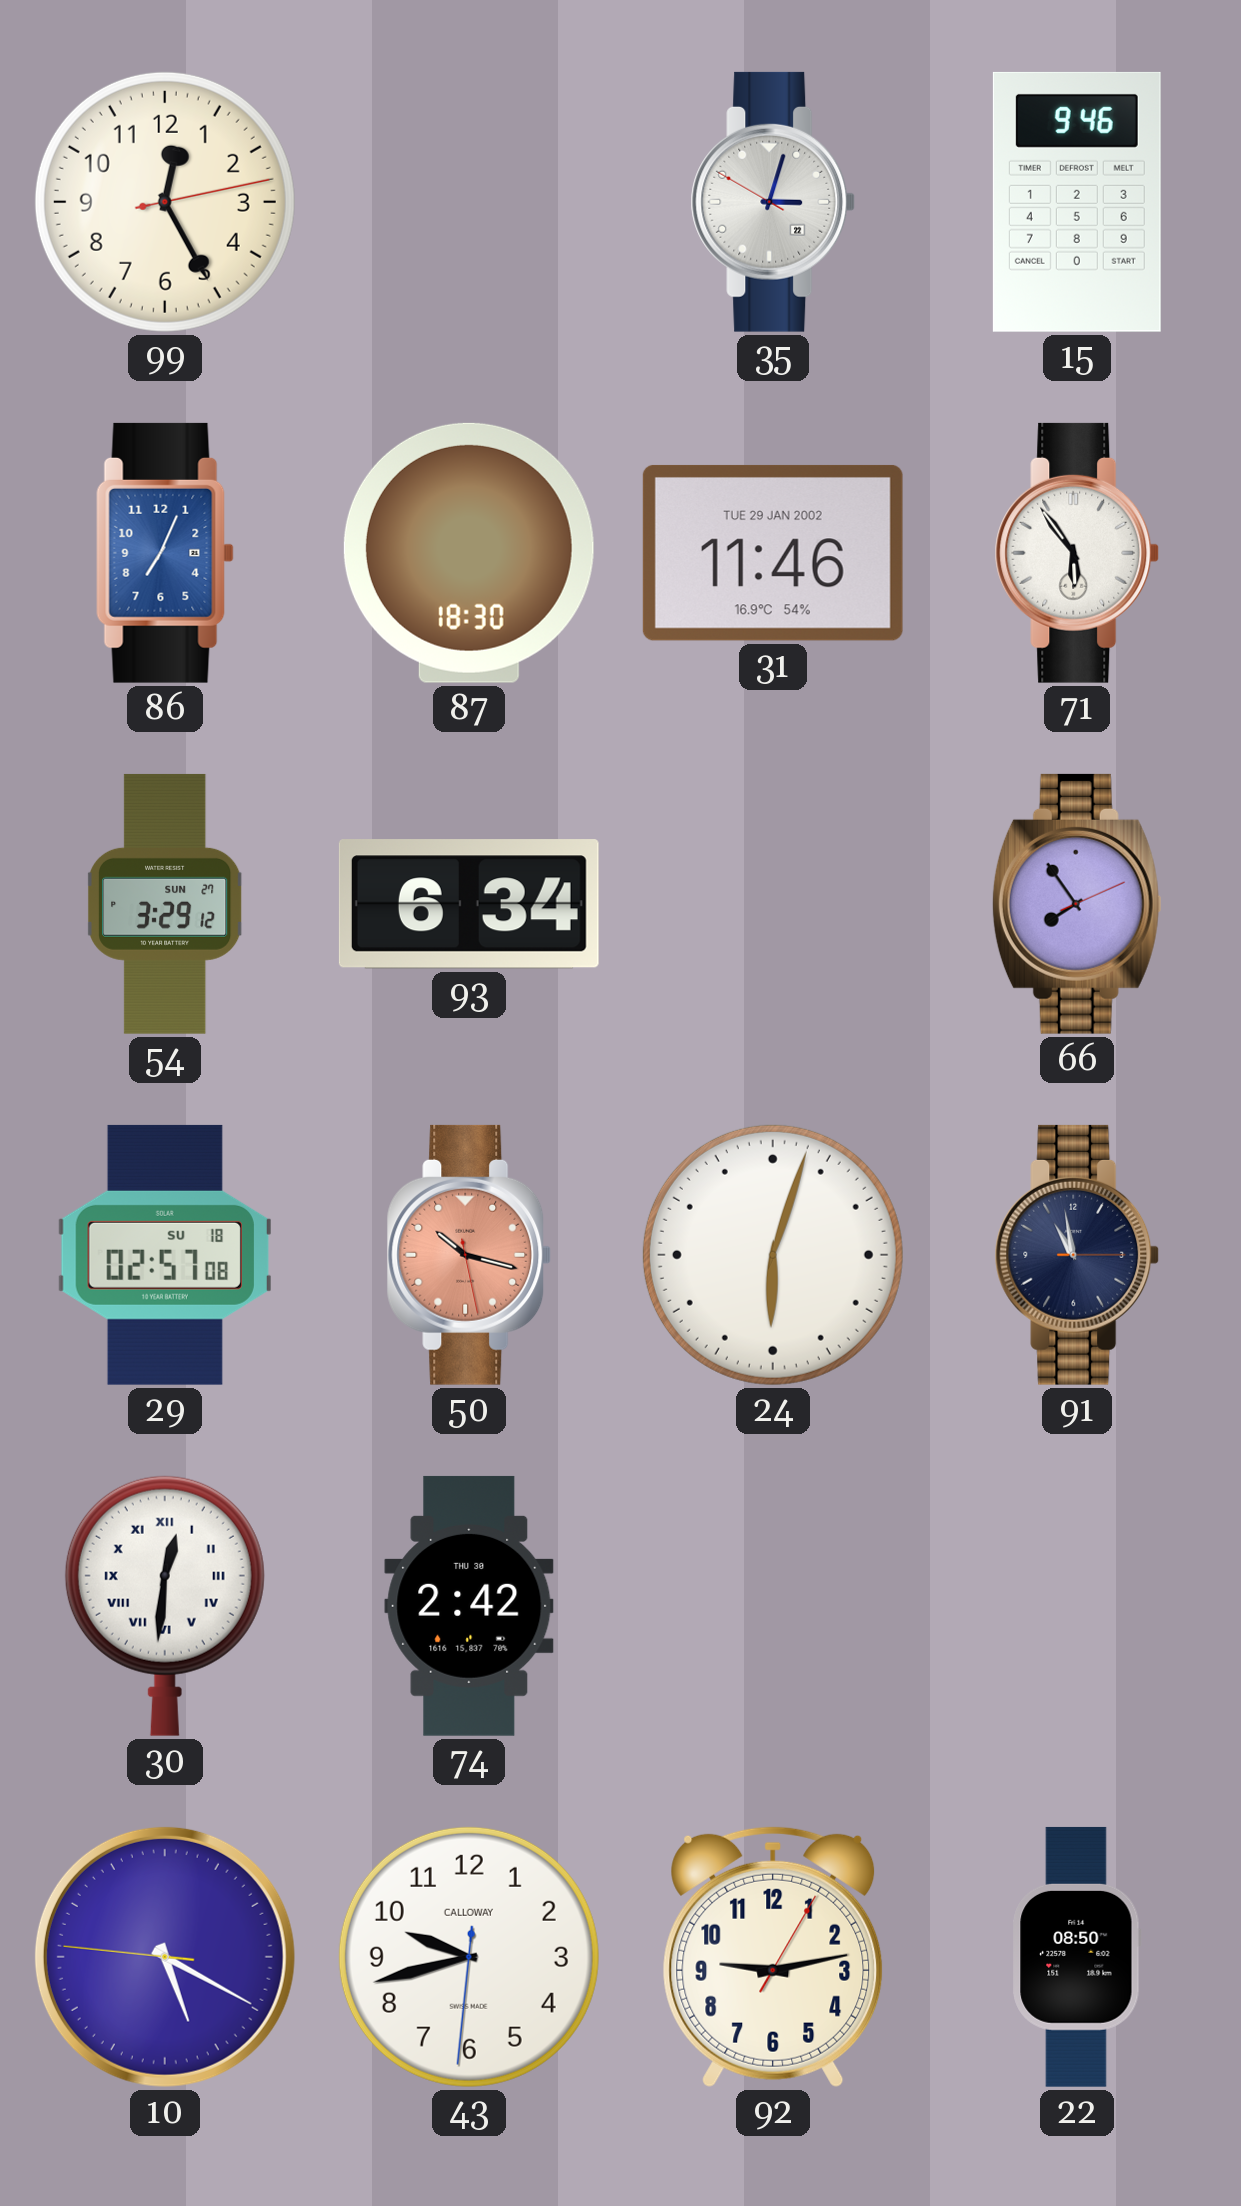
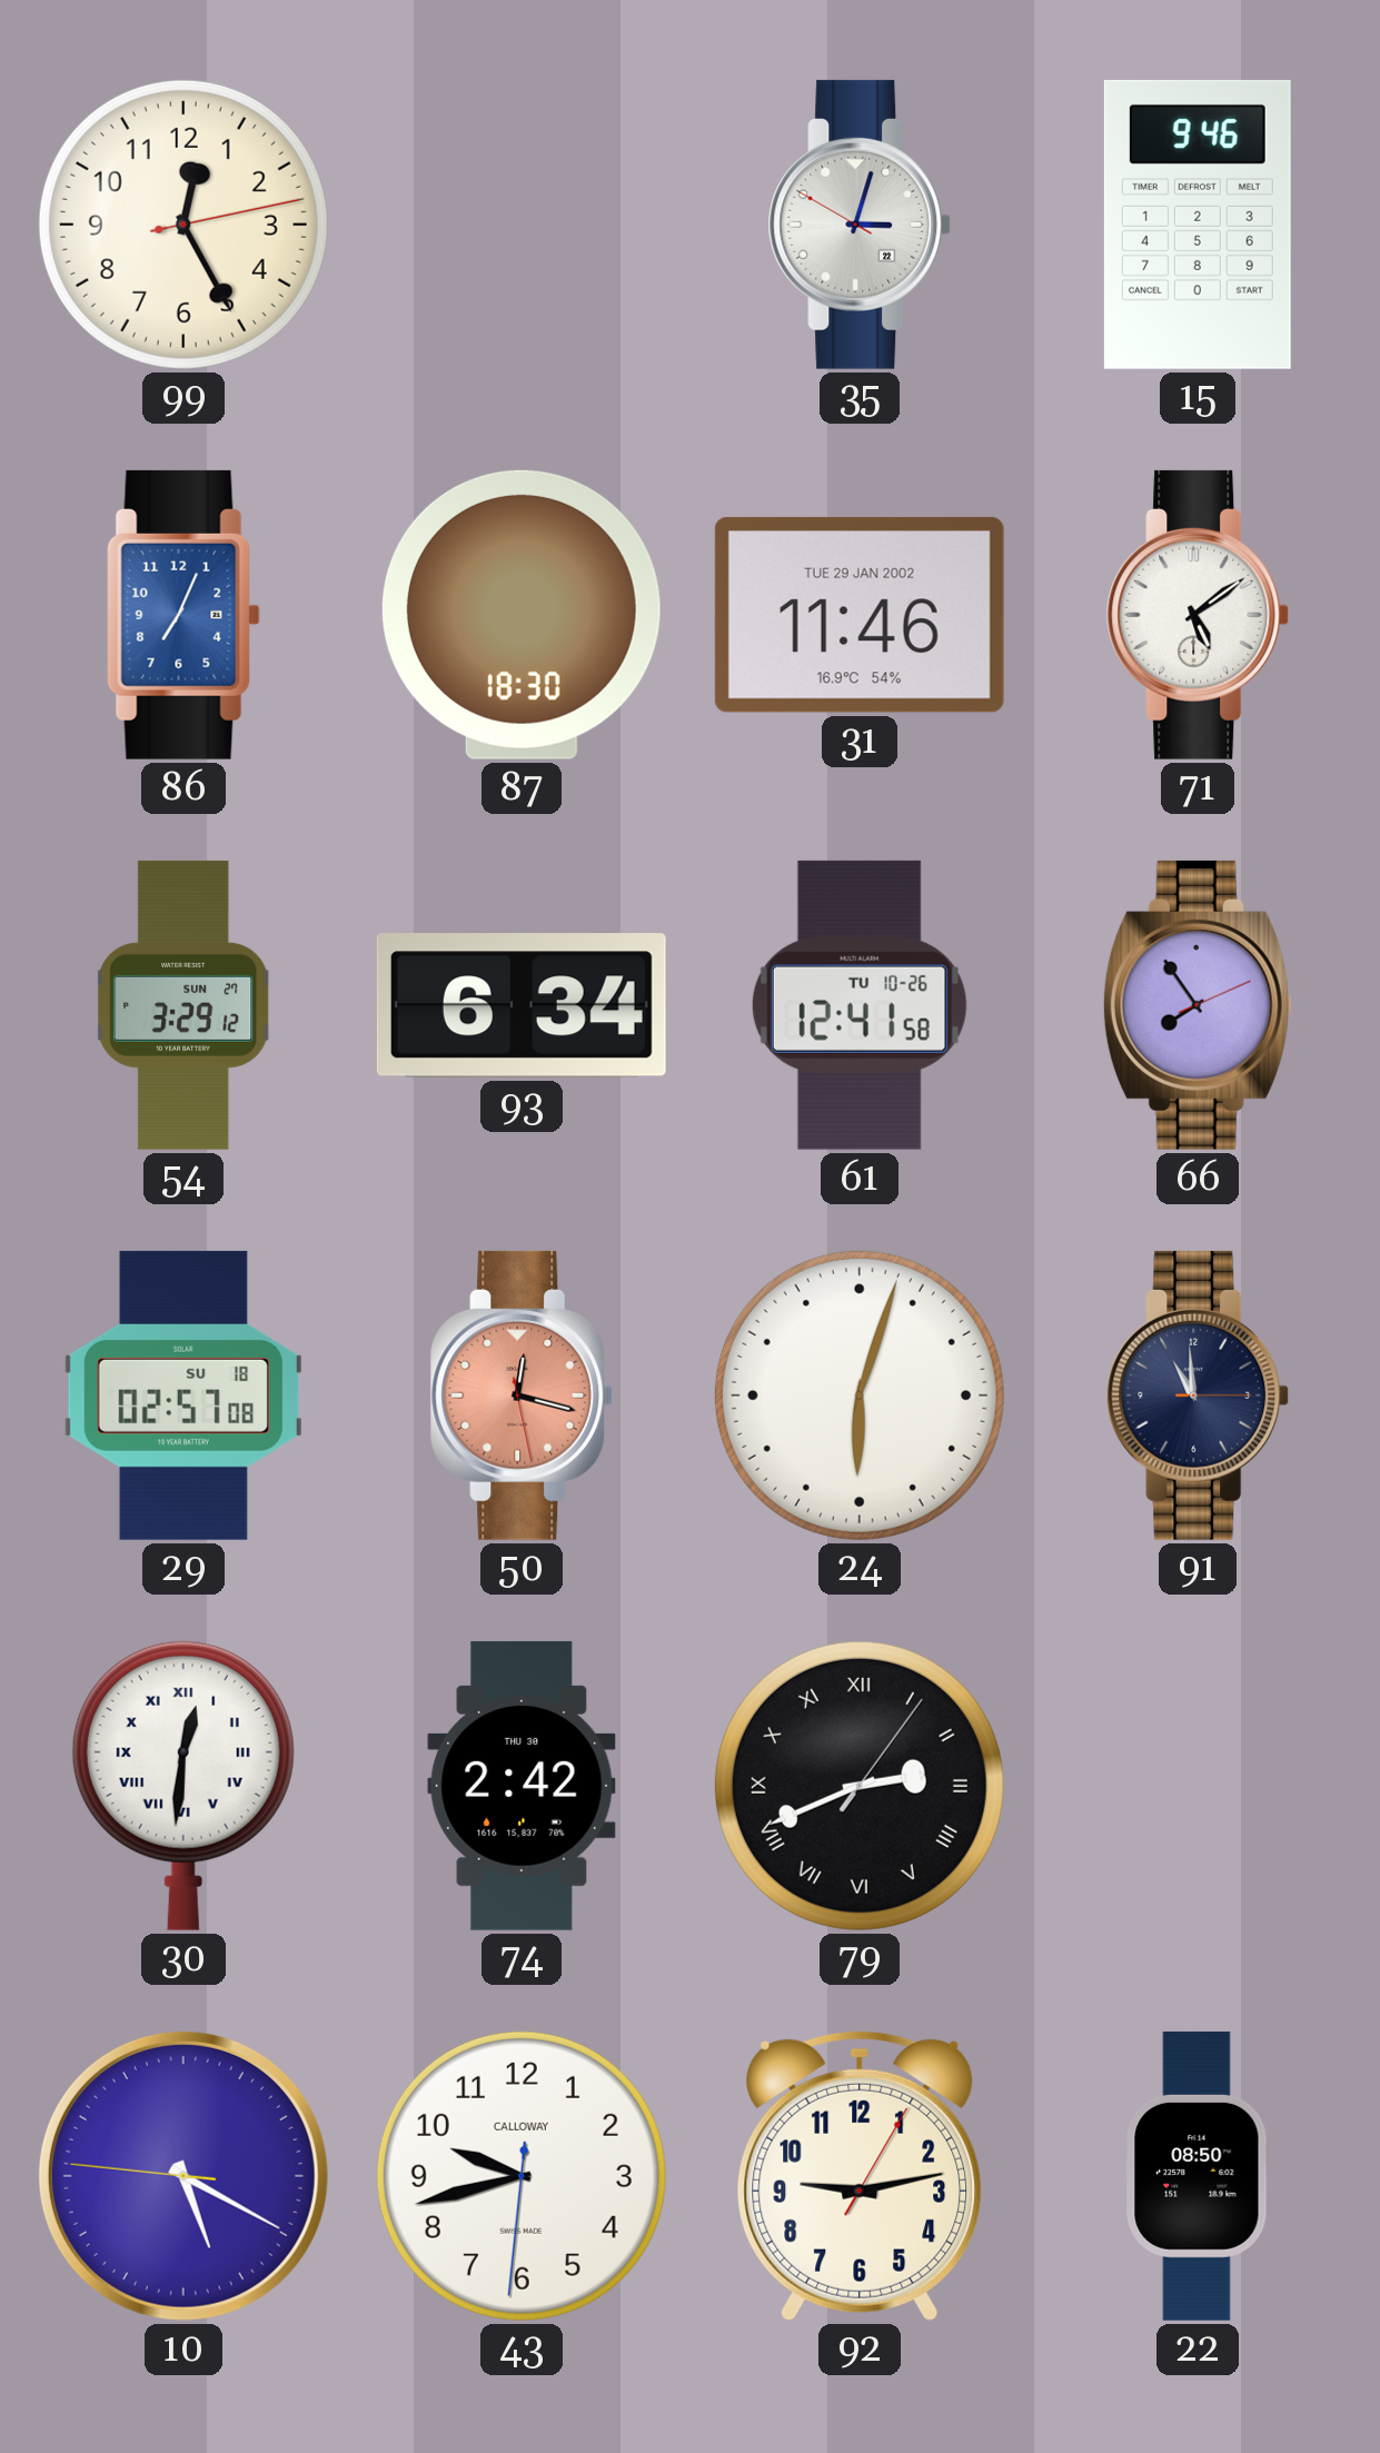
71: 5:54 -> 5:09
61: none -> 12:41
50: 10:17 -> 12:17
91: 10:58 -> 10:59
79: none -> 2:41
